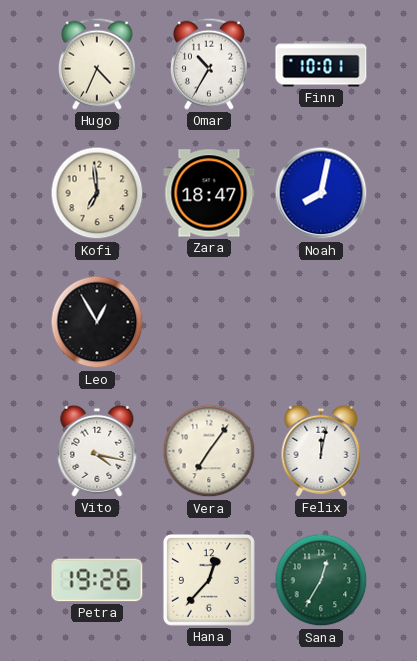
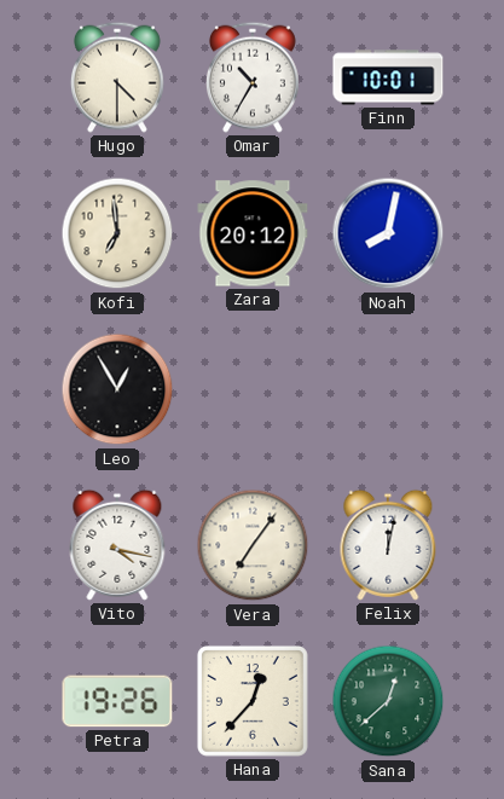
Hugo: 4:34 -> 4:30
Zara: 18:47 -> 20:12
Sana: 12:35 -> 12:38
